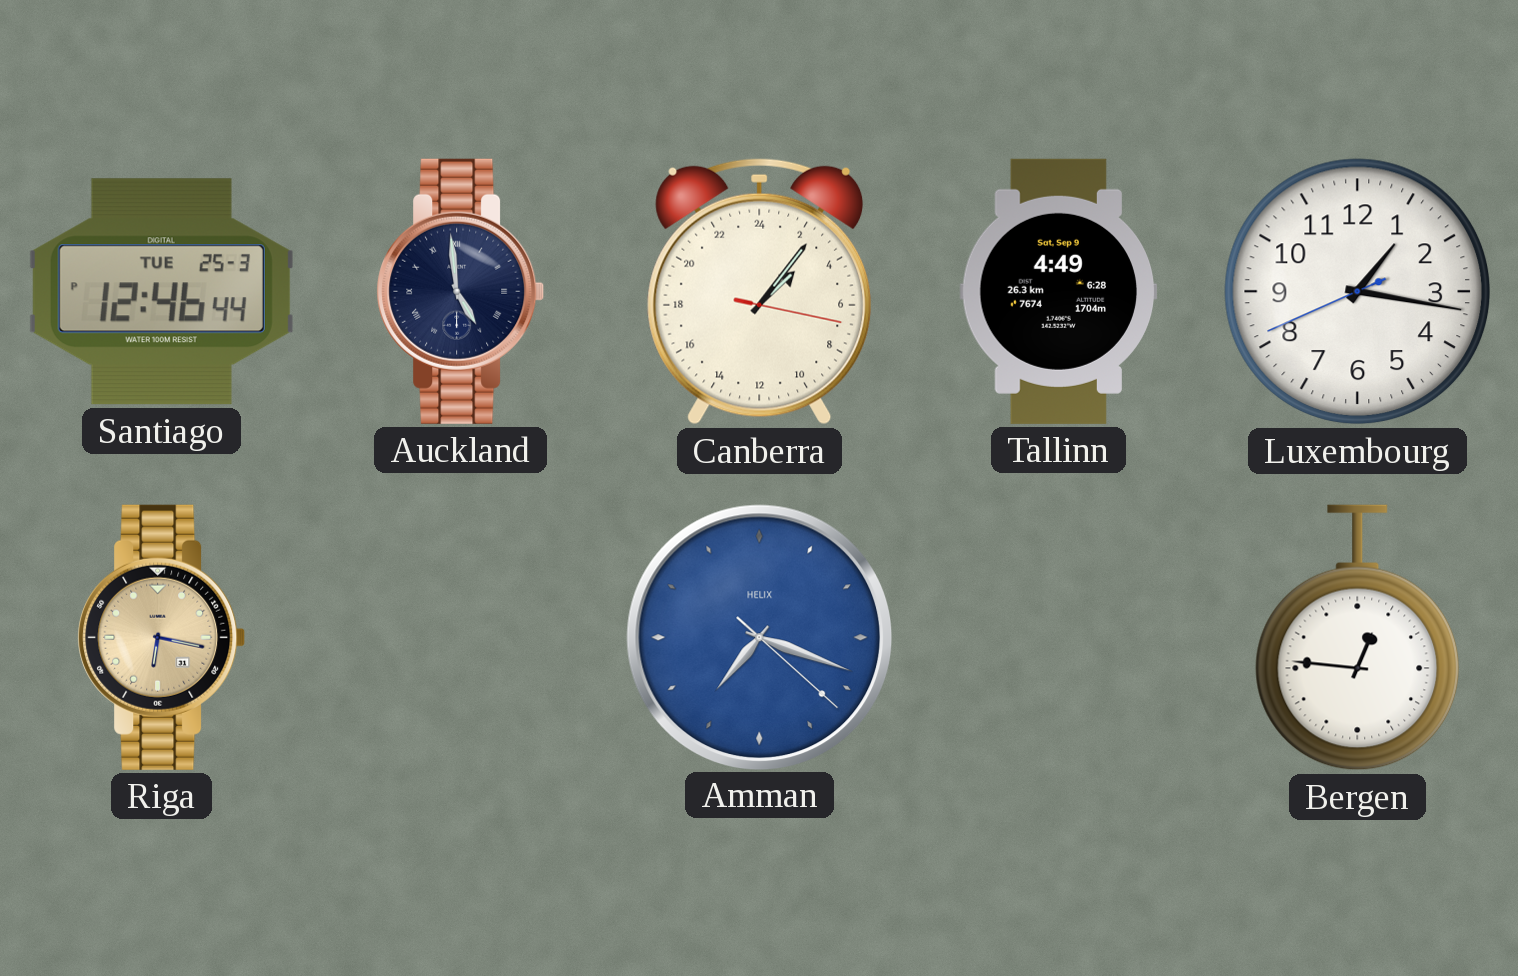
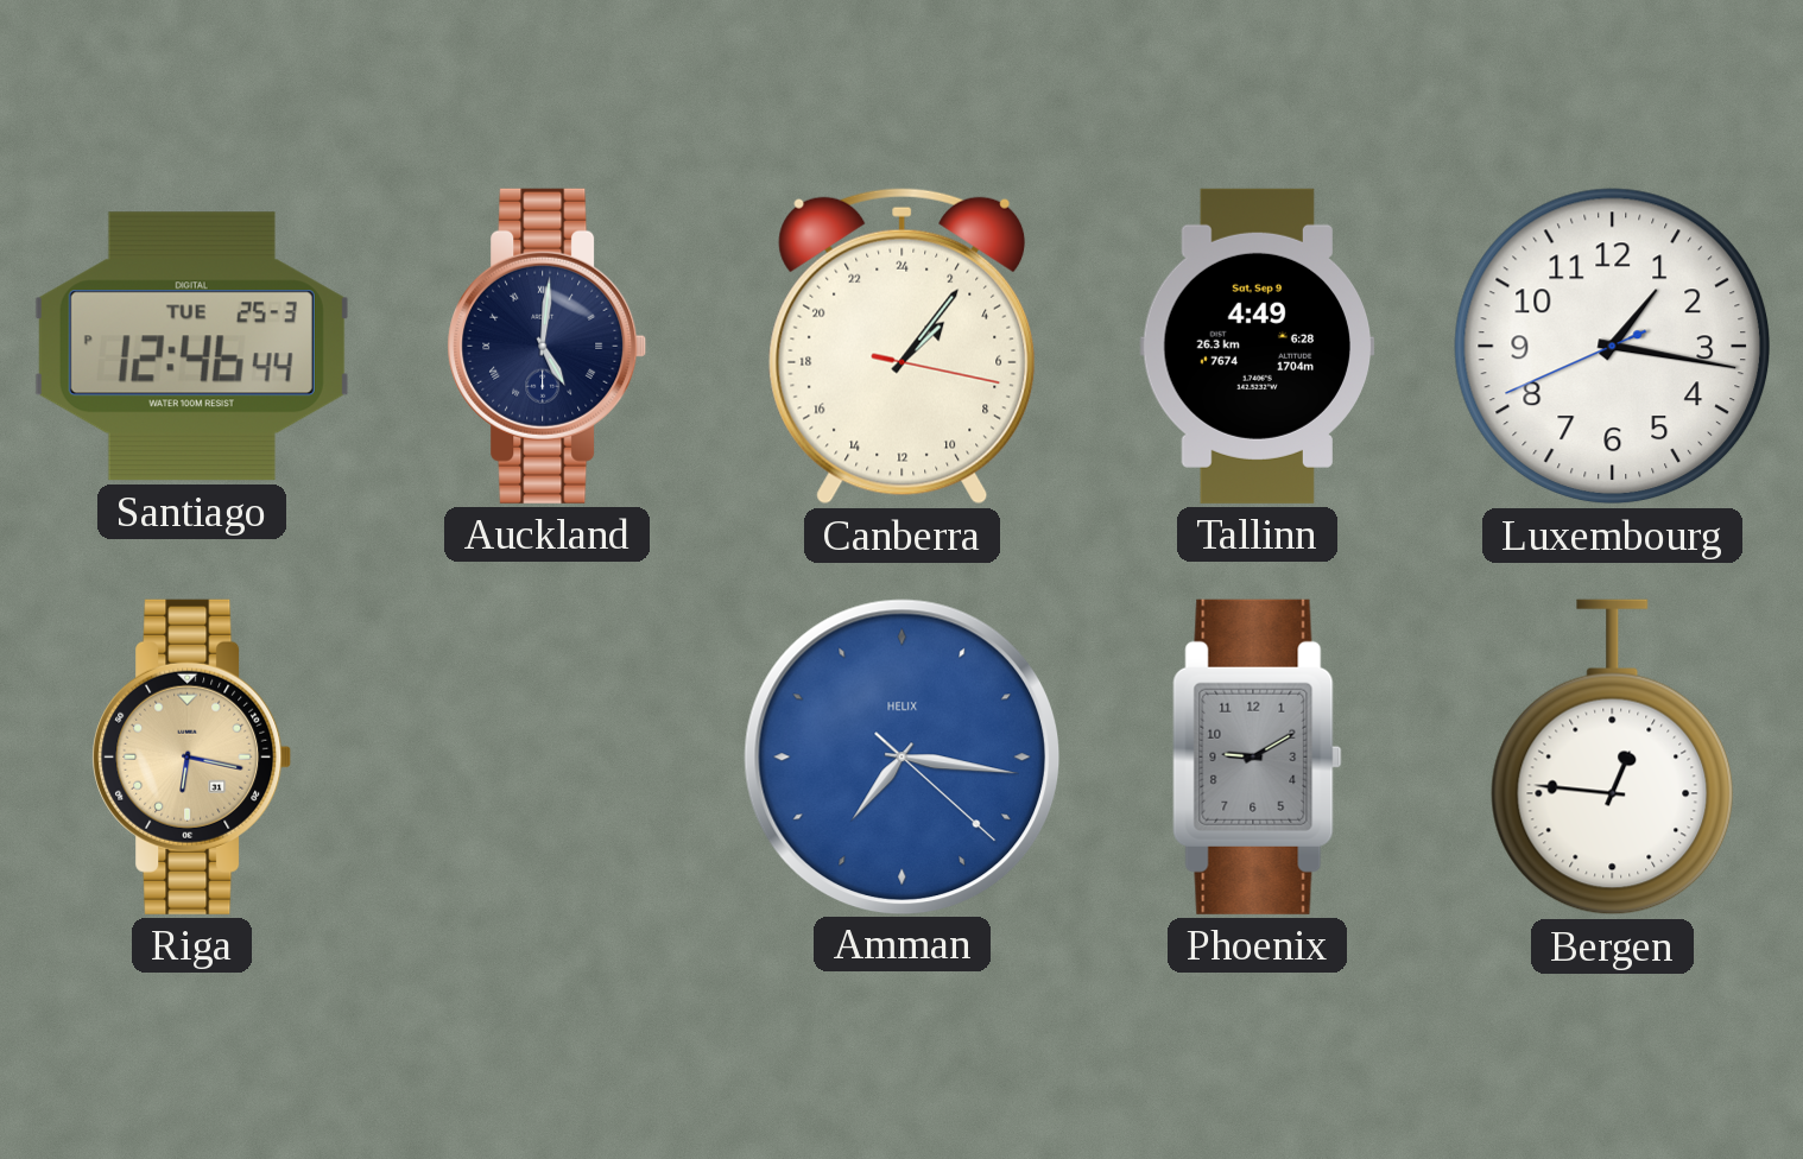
Auckland: 4:59 -> 5:01
Amman: 7:18 -> 7:16
Phoenix: none -> 9:10
